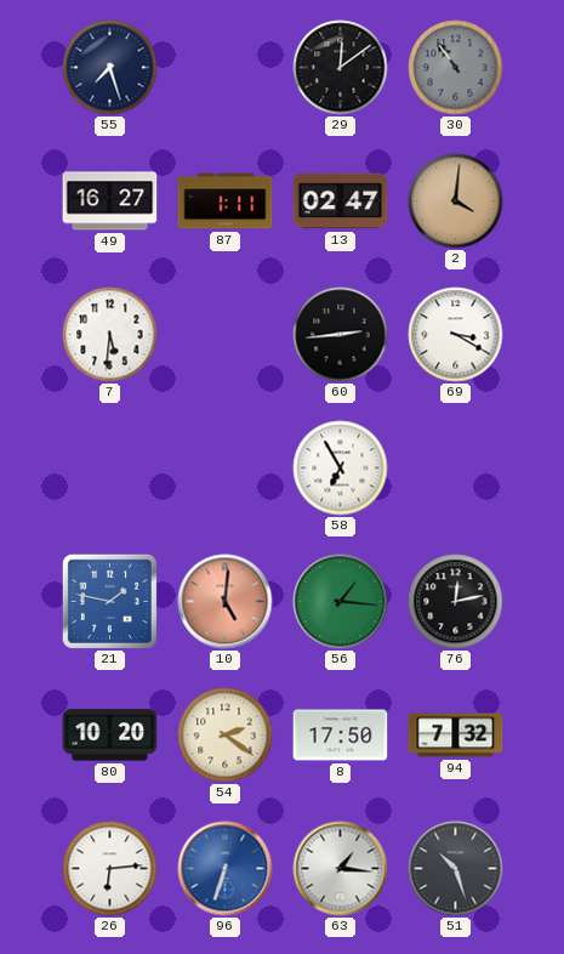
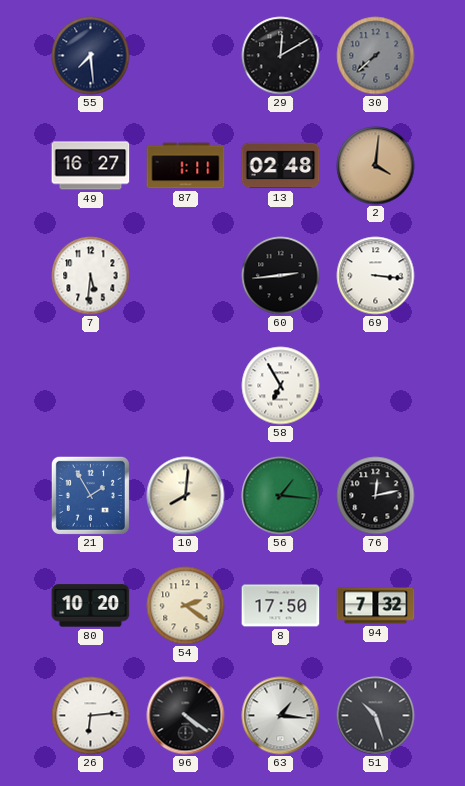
55: 7:27 -> 7:29
29: 12:09 -> 12:10
30: 10:54 -> 7:38
13: 02:47 -> 02:48
69: 3:20 -> 3:16
21: 1:47 -> 1:55
10: 5:01 -> 8:01
10 dial: salmon -> cream
96: 6:33 -> 4:21
96 dial: blue -> black
